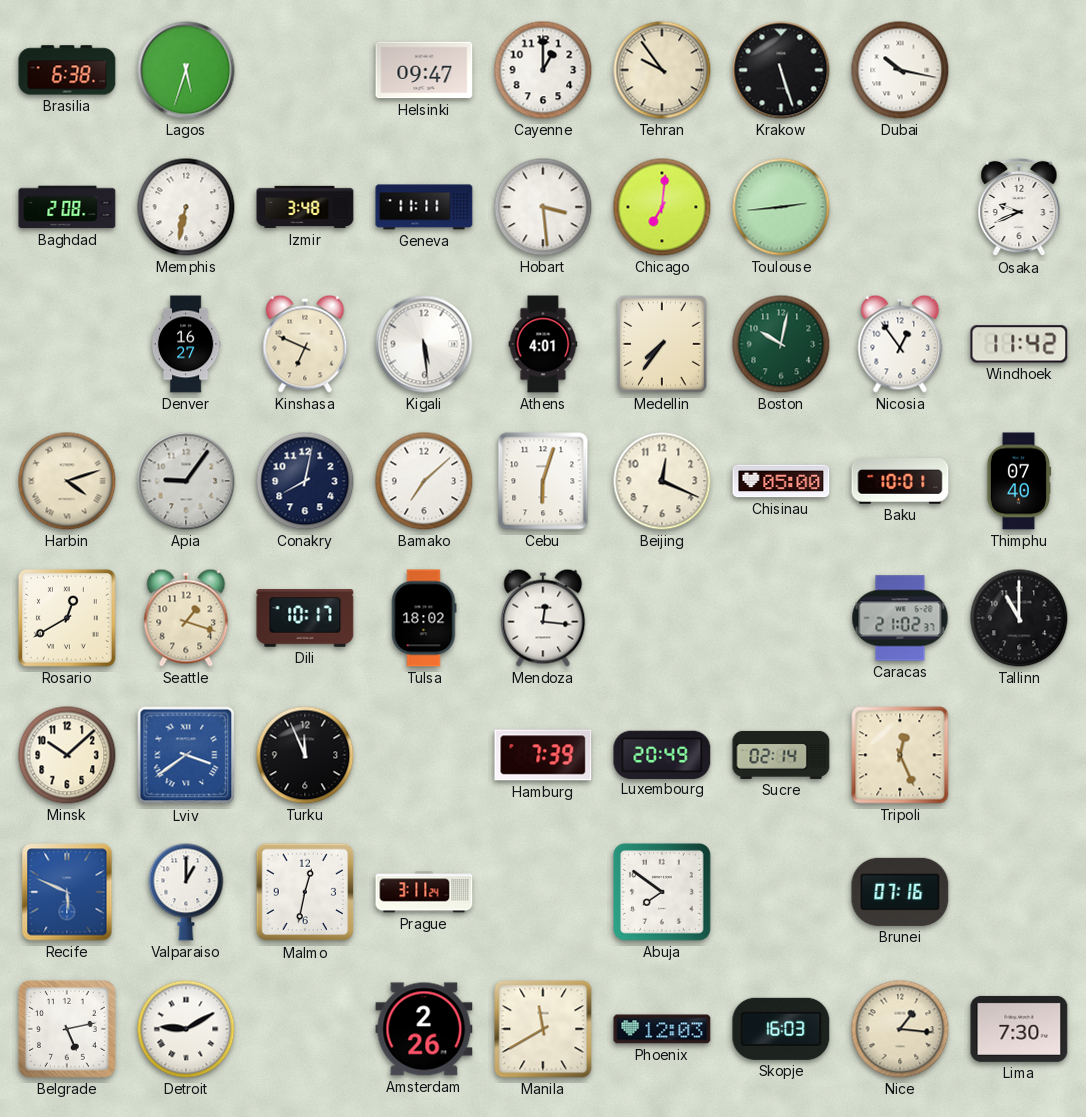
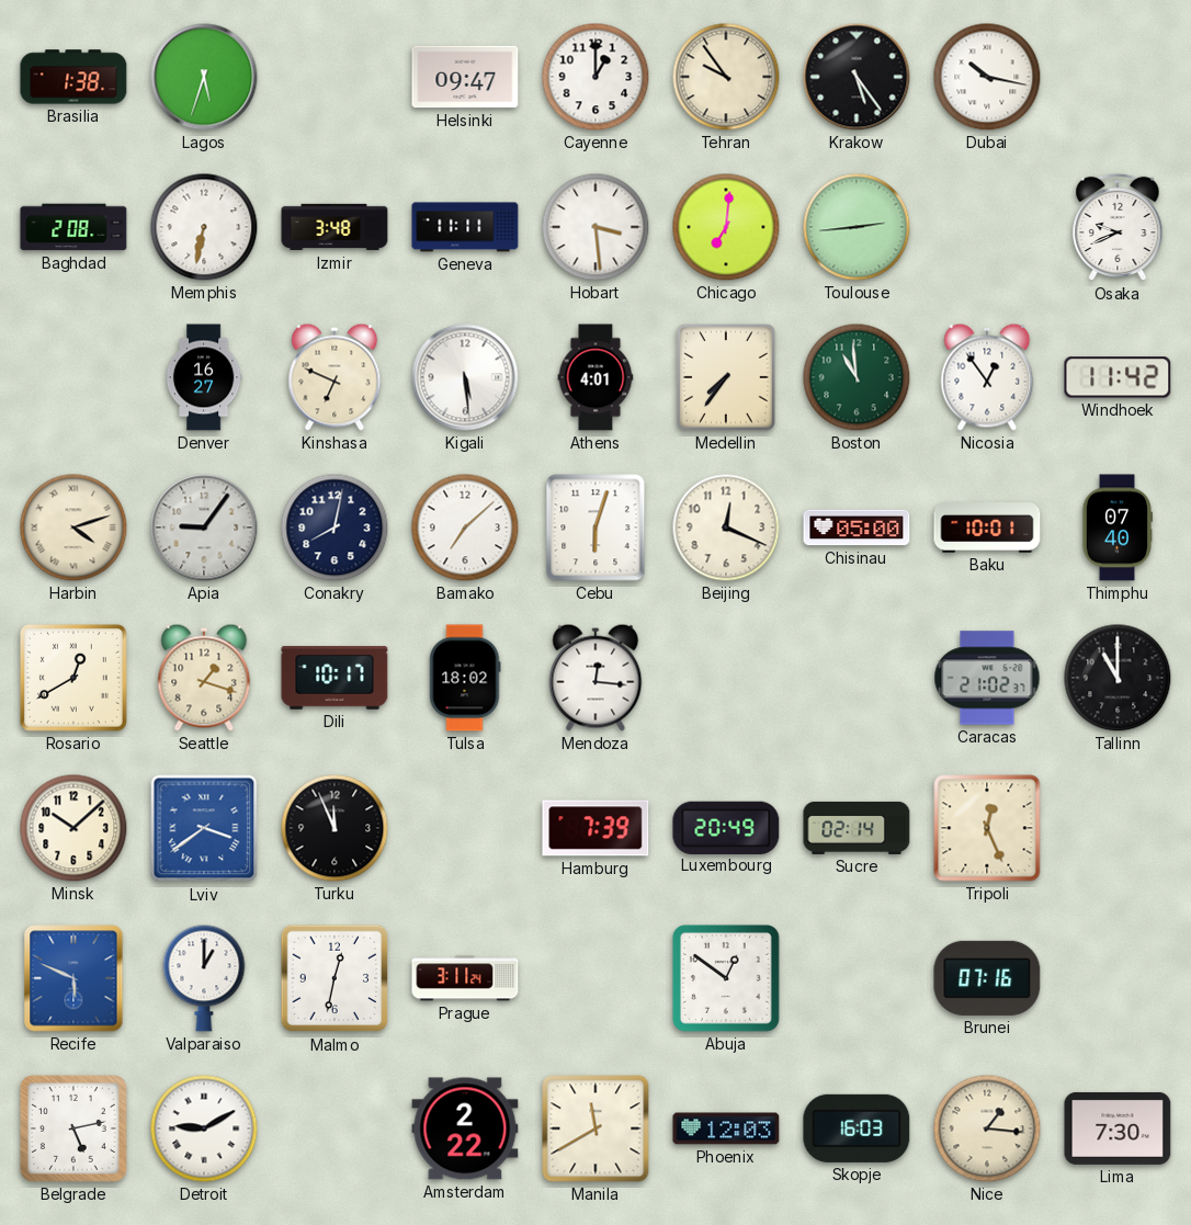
Brasilia: 6:38 -> 1:38
Krakow: 5:27 -> 5:24
Boston: 10:02 -> 10:59
Abuja: 7:51 -> 12:51
Amsterdam: 2:26 -> 2:22
